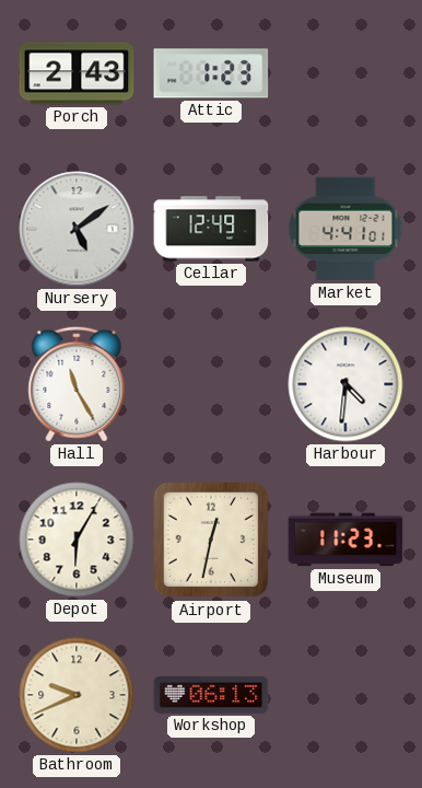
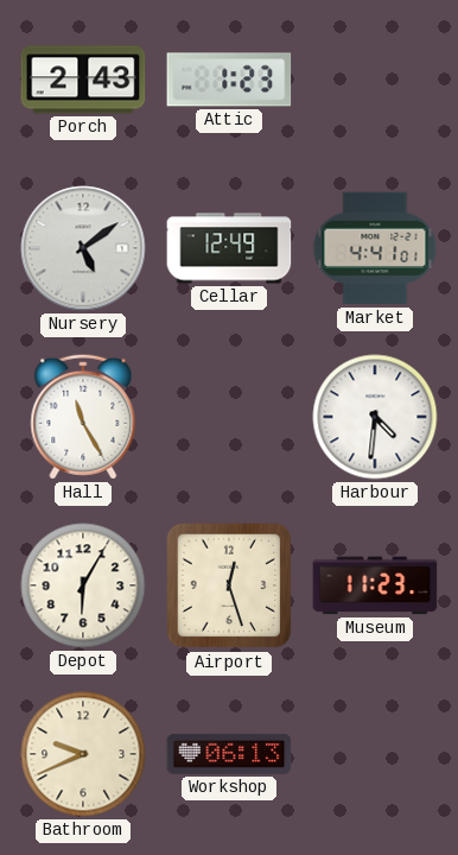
Airport: 12:32 -> 12:27
